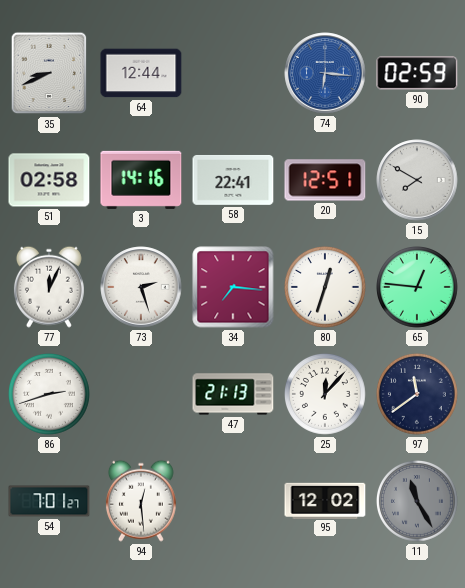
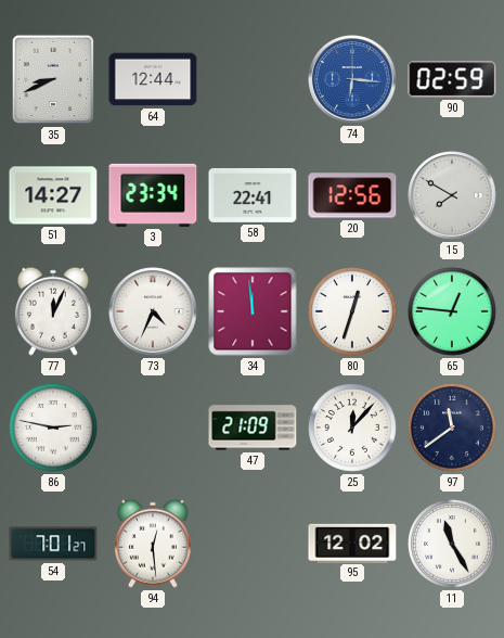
51: 02:58 -> 14:27
3: 14:16 -> 23:34
20: 12:51 -> 12:56
73: 2:27 -> 4:34
34: 7:16 -> 11:59
86: 2:42 -> 2:47
47: 21:13 -> 21:09
11 dial: grey -> white
